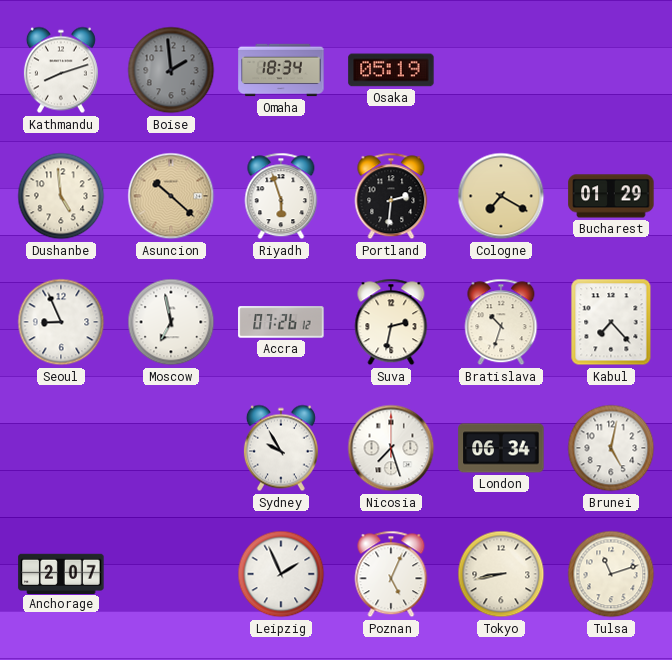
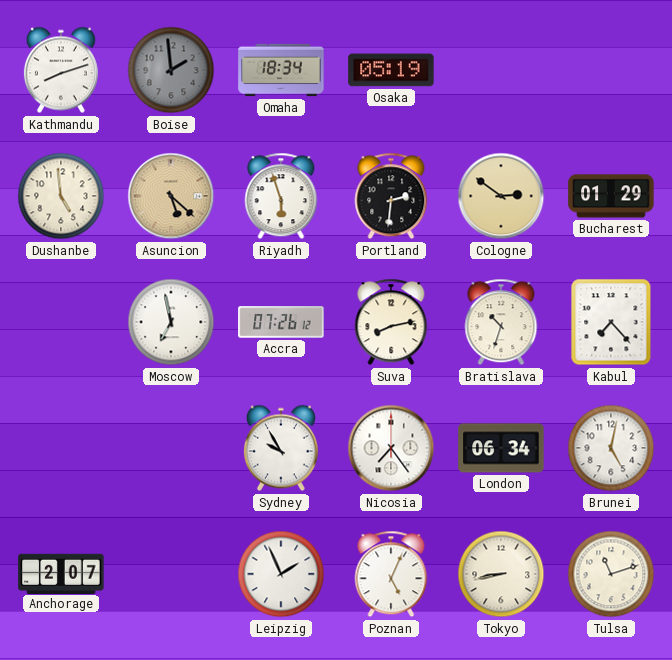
Asuncion: 10:22 -> 5:22
Cologne: 7:20 -> 2:51
Seoul: 8:56 -> none
Suva: 2:32 -> 8:13
Nicosia: 7:27 -> 7:24
